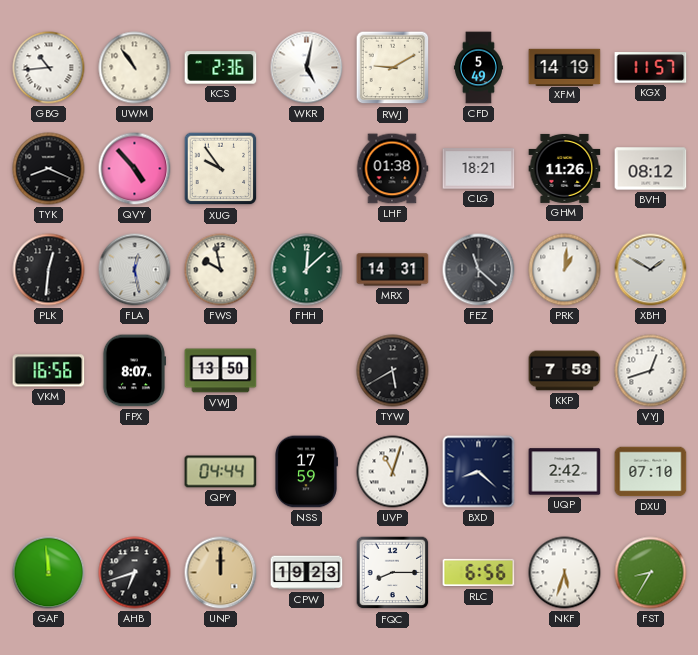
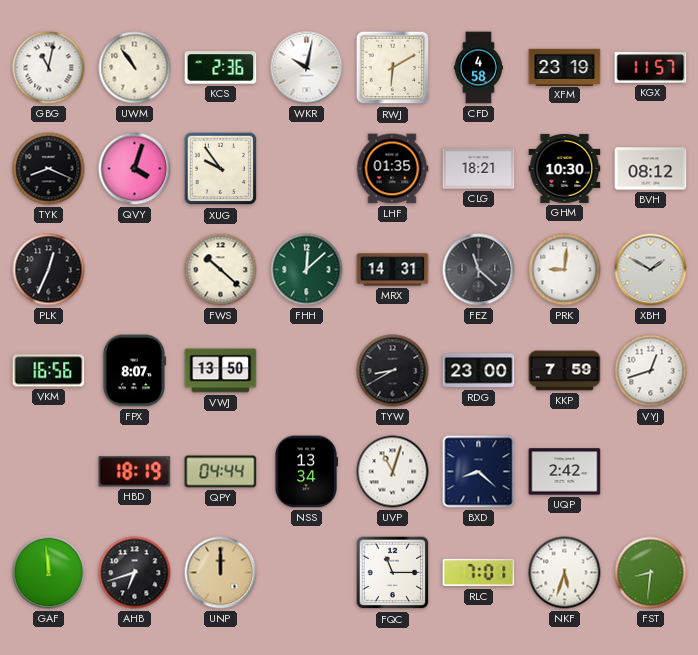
GBG: 10:44 -> 11:02
WKR: 5:02 -> 10:02
RWJ: 9:10 -> 6:10
CFD: 5:49 -> 4:58
XFM: 14:19 -> 23:19
QVY: 4:53 -> 4:03
LHF: 01:38 -> 01:35
GHM: 11:26 -> 10:30
PLK: 12:31 -> 12:34
FLA: 12:28 -> none
FWS: 9:58 -> 10:22
PRK: 1:01 -> 9:01
TYW: 5:40 -> 8:40
RDG: none -> 23:00
HBD: none -> 18:19
NSS: 17:59 -> 13:34
DXU: 07:10 -> none
CPW: 19:23 -> none
FQC: 8:15 -> 11:15
RLC: 6:56 -> 7:01
FST: 8:35 -> 8:31
